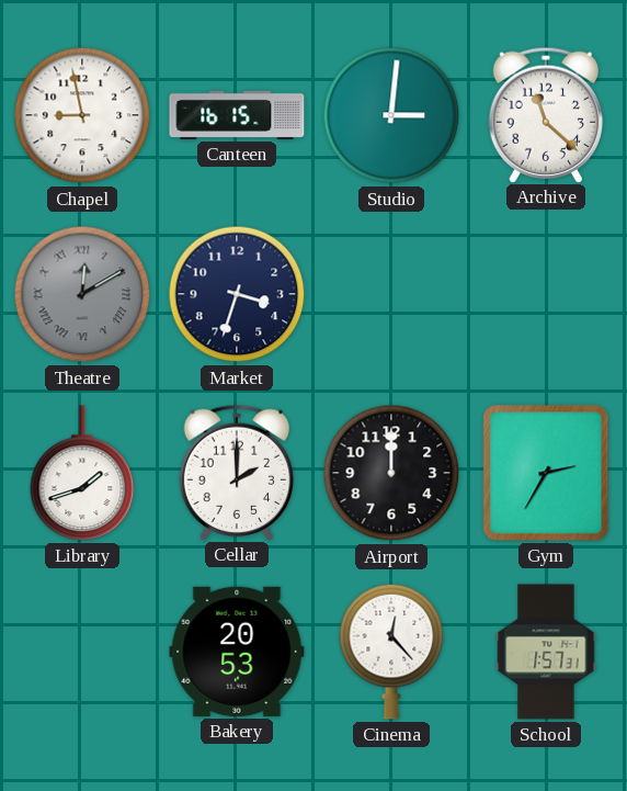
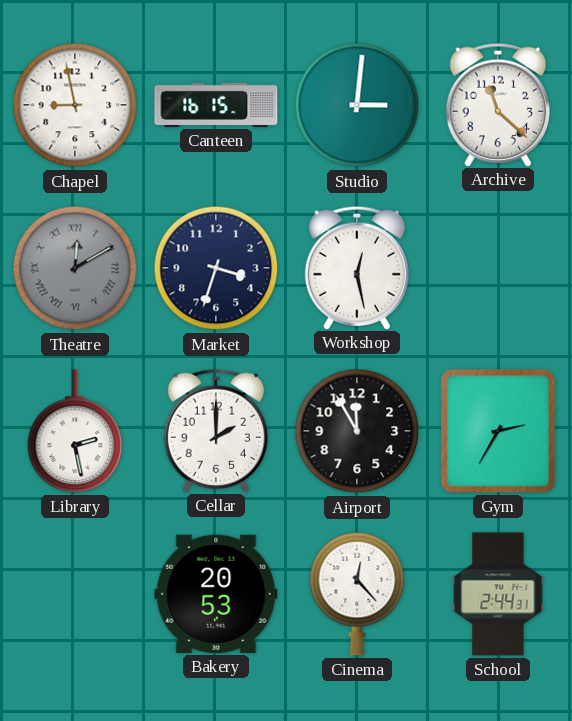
Workshop: none -> 12:28
Library: 1:42 -> 2:28
Airport: 12:00 -> 11:55
School: 1:57 -> 2:44
